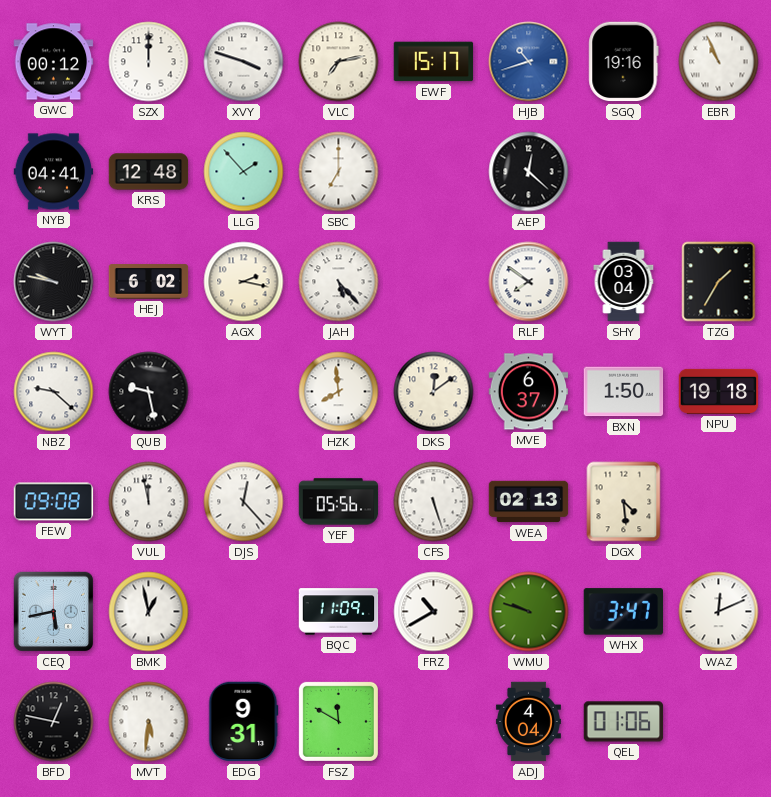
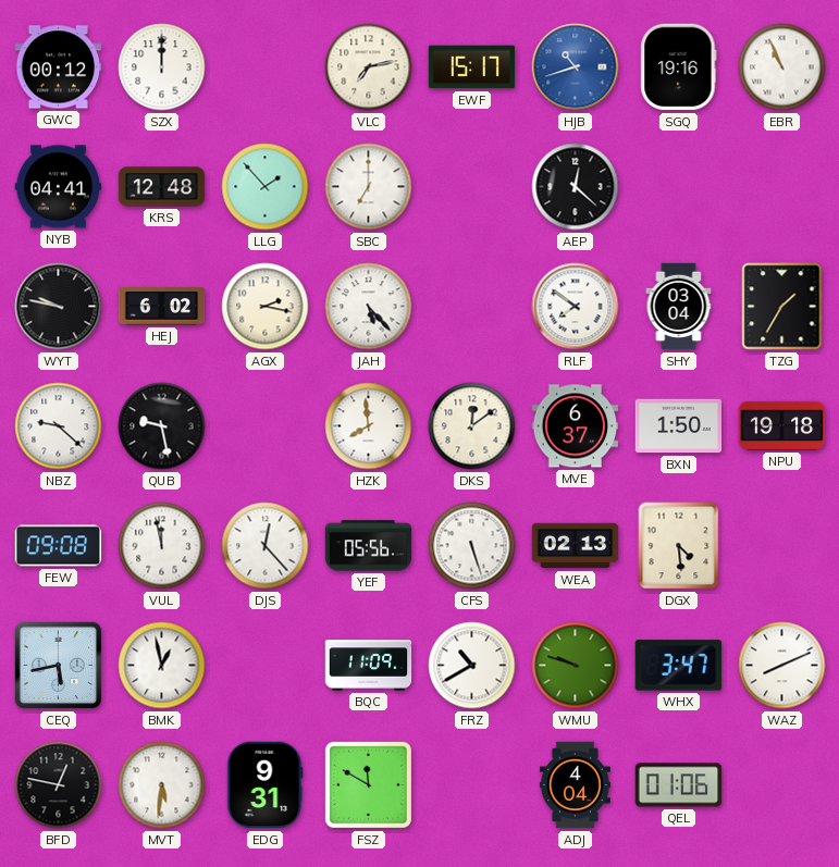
XVY: 3:48 -> none
WAZ: 12:11 -> 8:11
